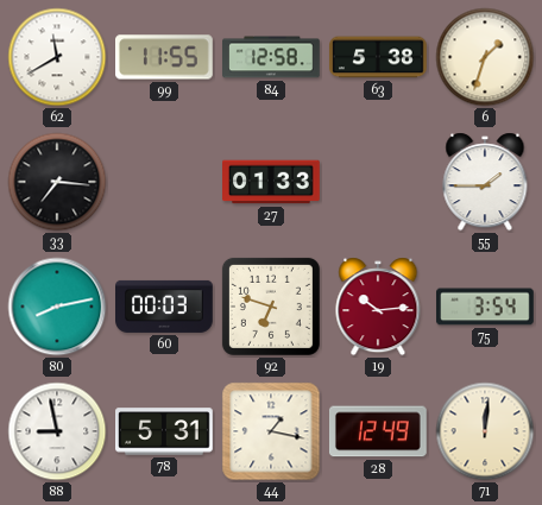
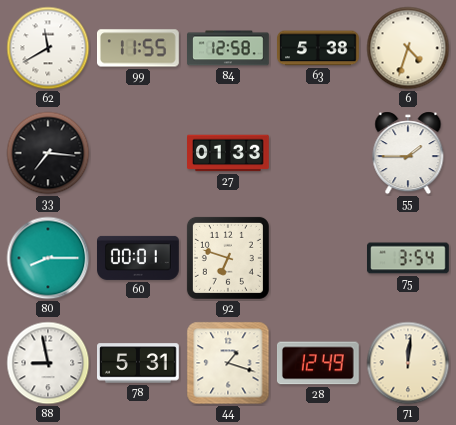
6: 1:33 -> 4:33
80: 8:13 -> 8:15
60: 00:03 -> 00:01
19: 10:14 -> none
44: 1:17 -> 1:18
